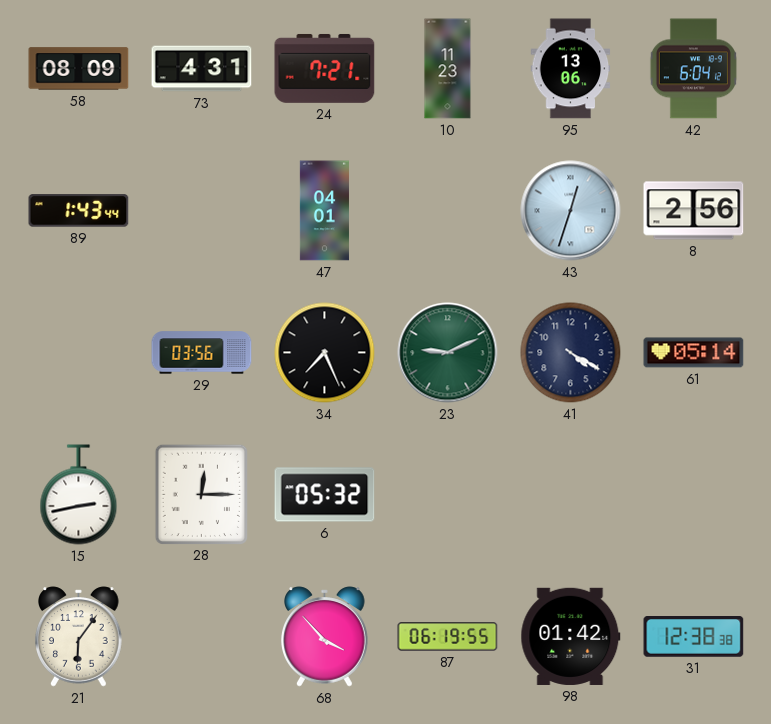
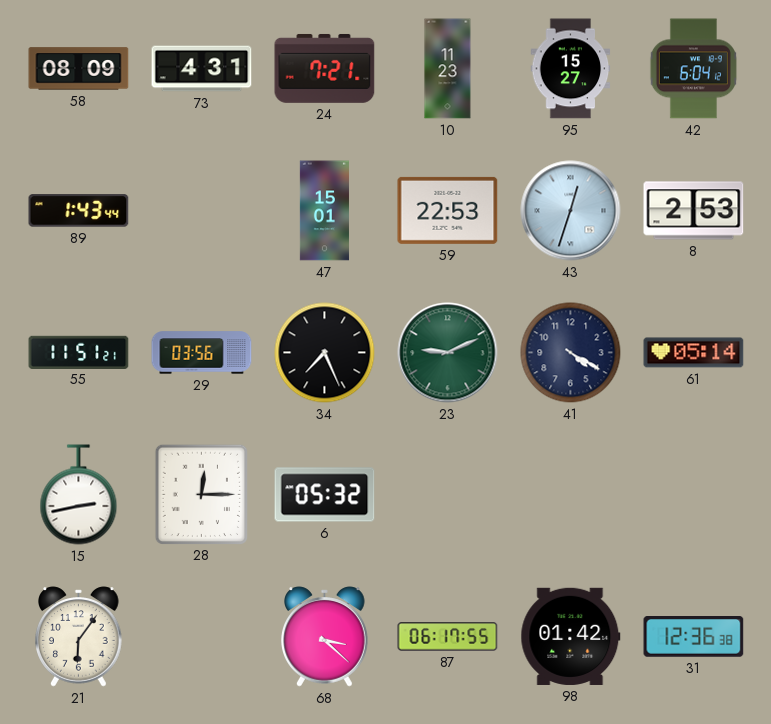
95: 13:06 -> 15:27
47: 04:01 -> 15:01
59: none -> 22:53
8: 2:56 -> 2:53
55: none -> 11:51
68: 3:53 -> 3:22
87: 06:19 -> 06:17
31: 12:38 -> 12:36
